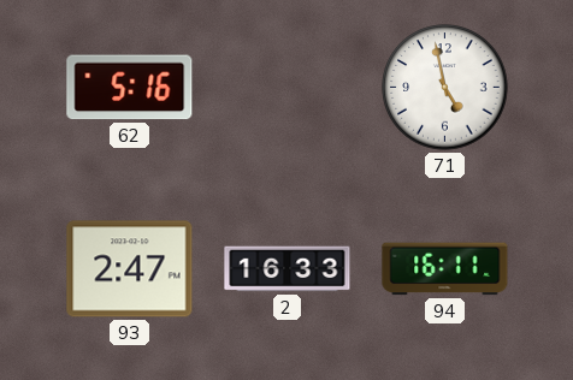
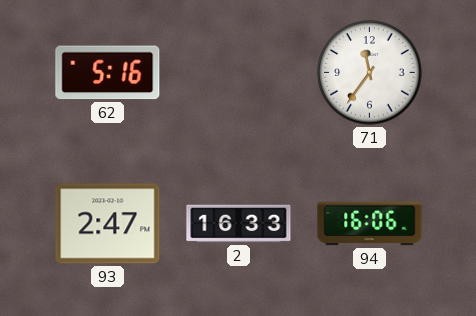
71: 4:58 -> 11:36
94: 16:11 -> 16:06
